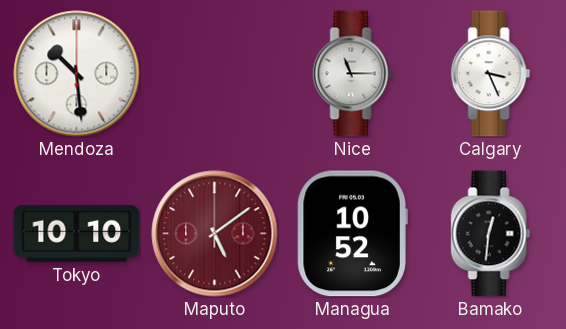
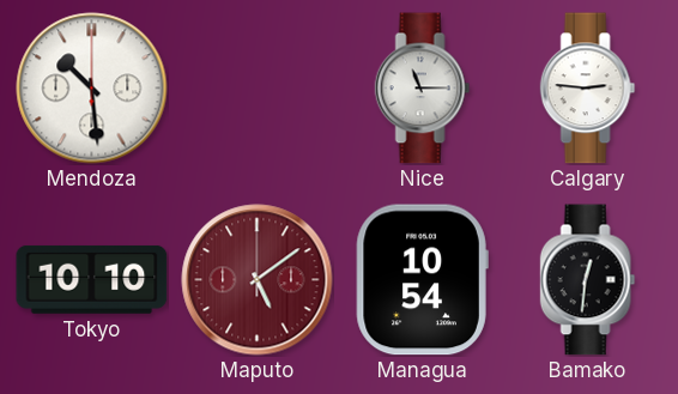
Calgary: 3:26 -> 2:46
Managua: 10:52 -> 10:54
